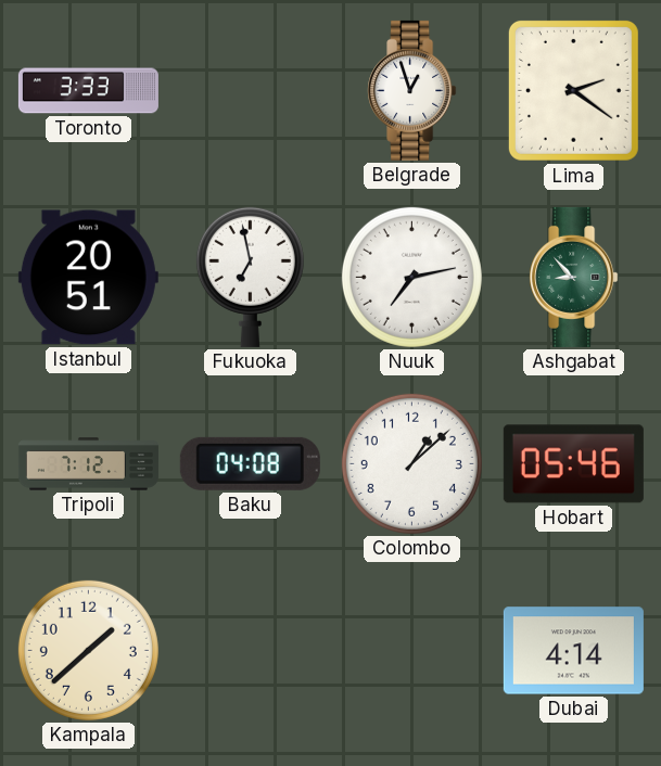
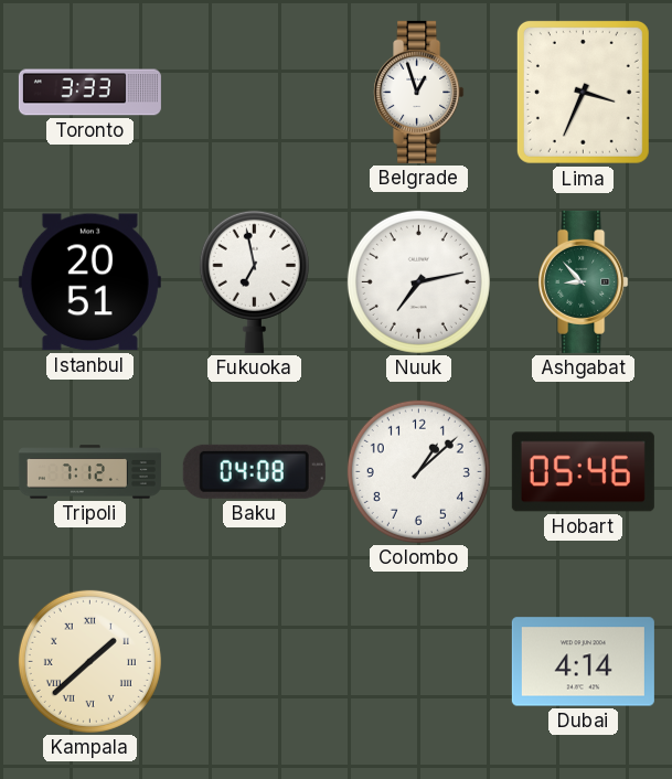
Lima: 2:21 -> 3:34
Kampala numerals: Arabic -> Roman
